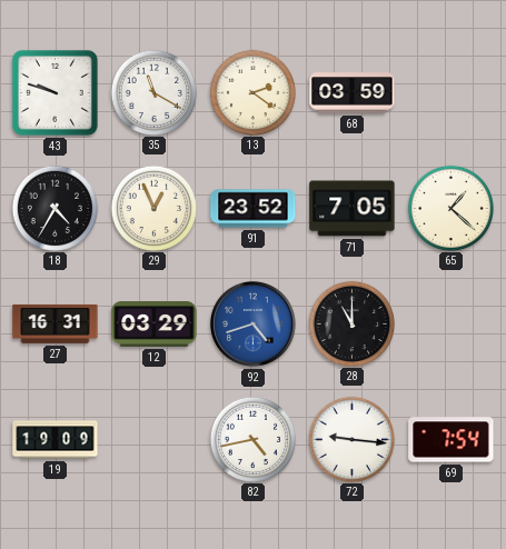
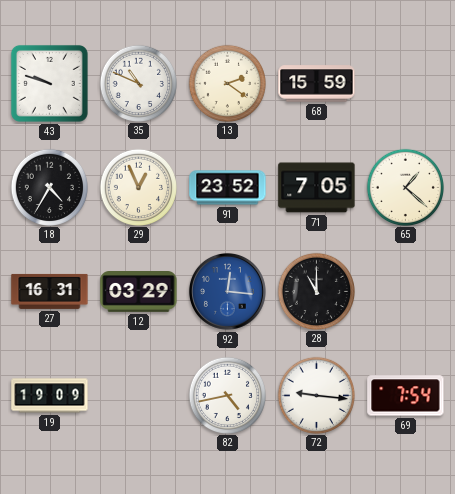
35: 11:20 -> 10:49
68: 03:59 -> 15:59
92: 4:42 -> 12:16
